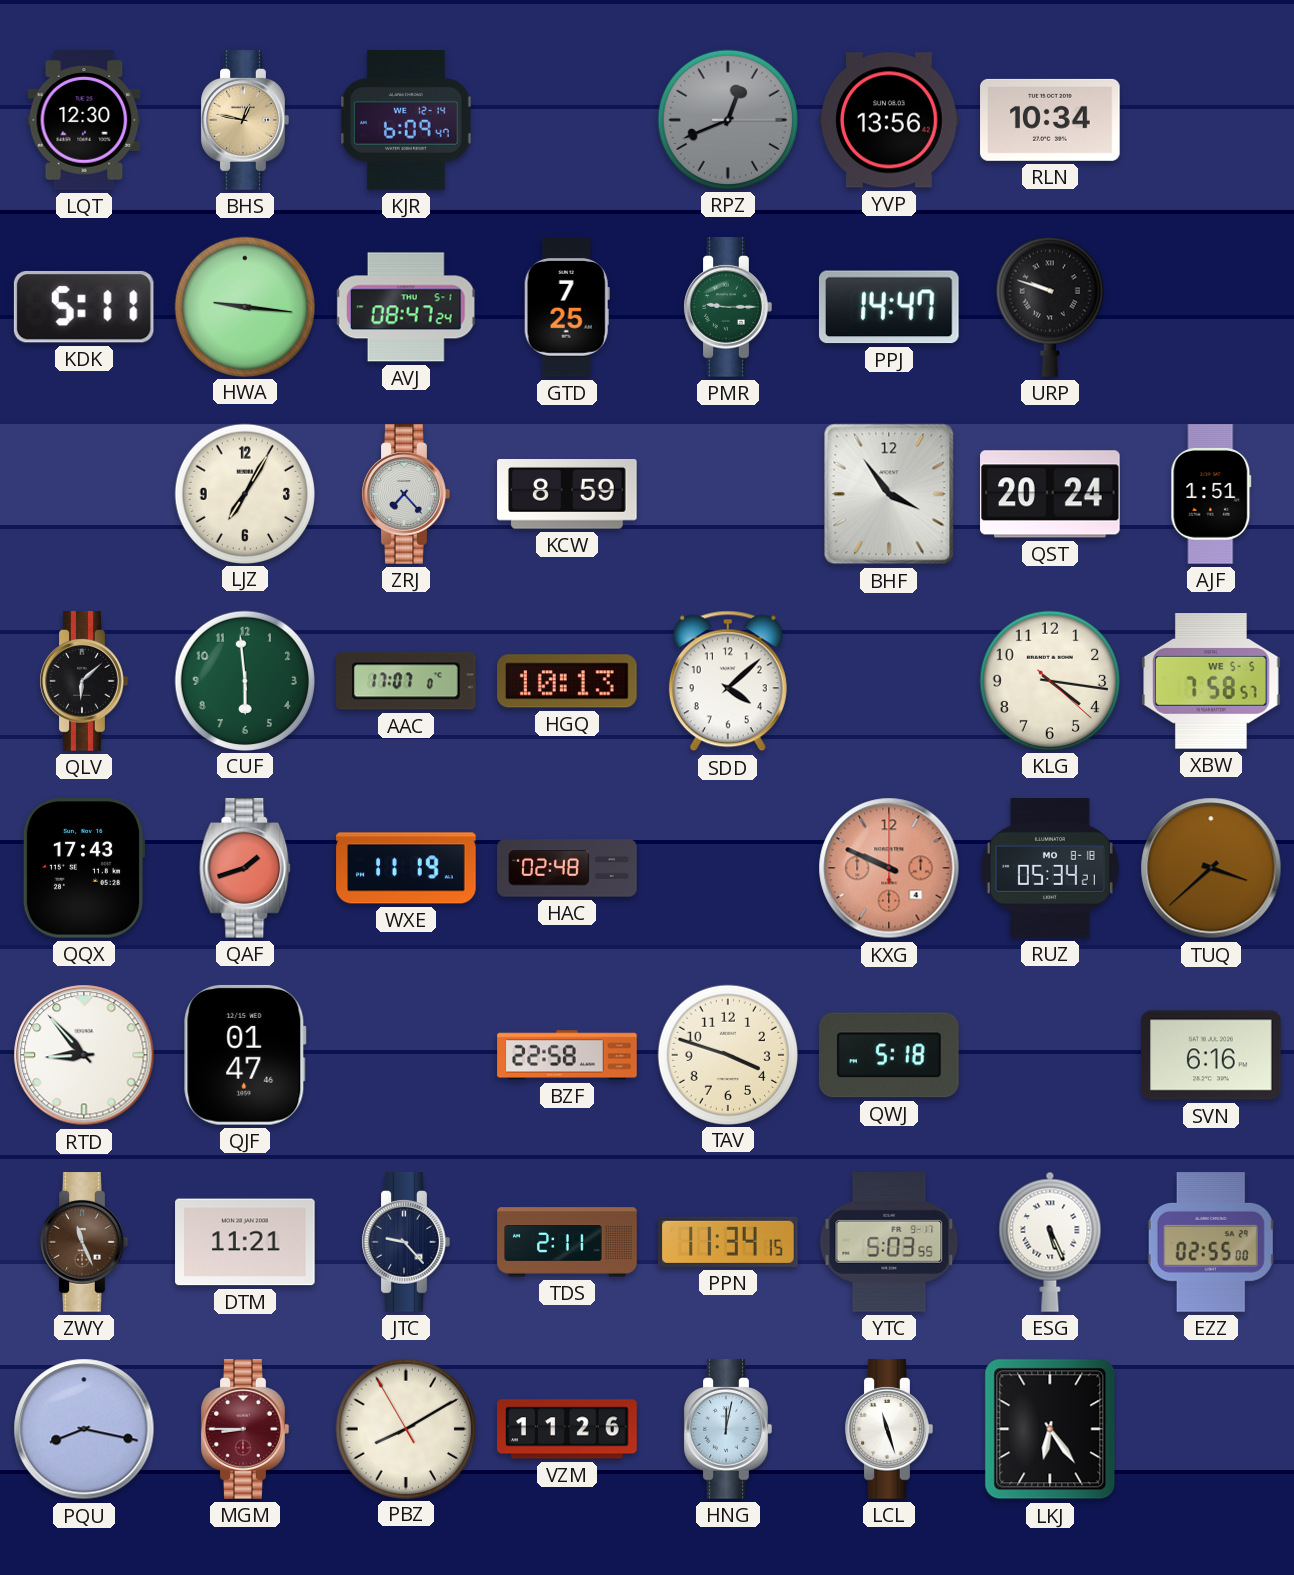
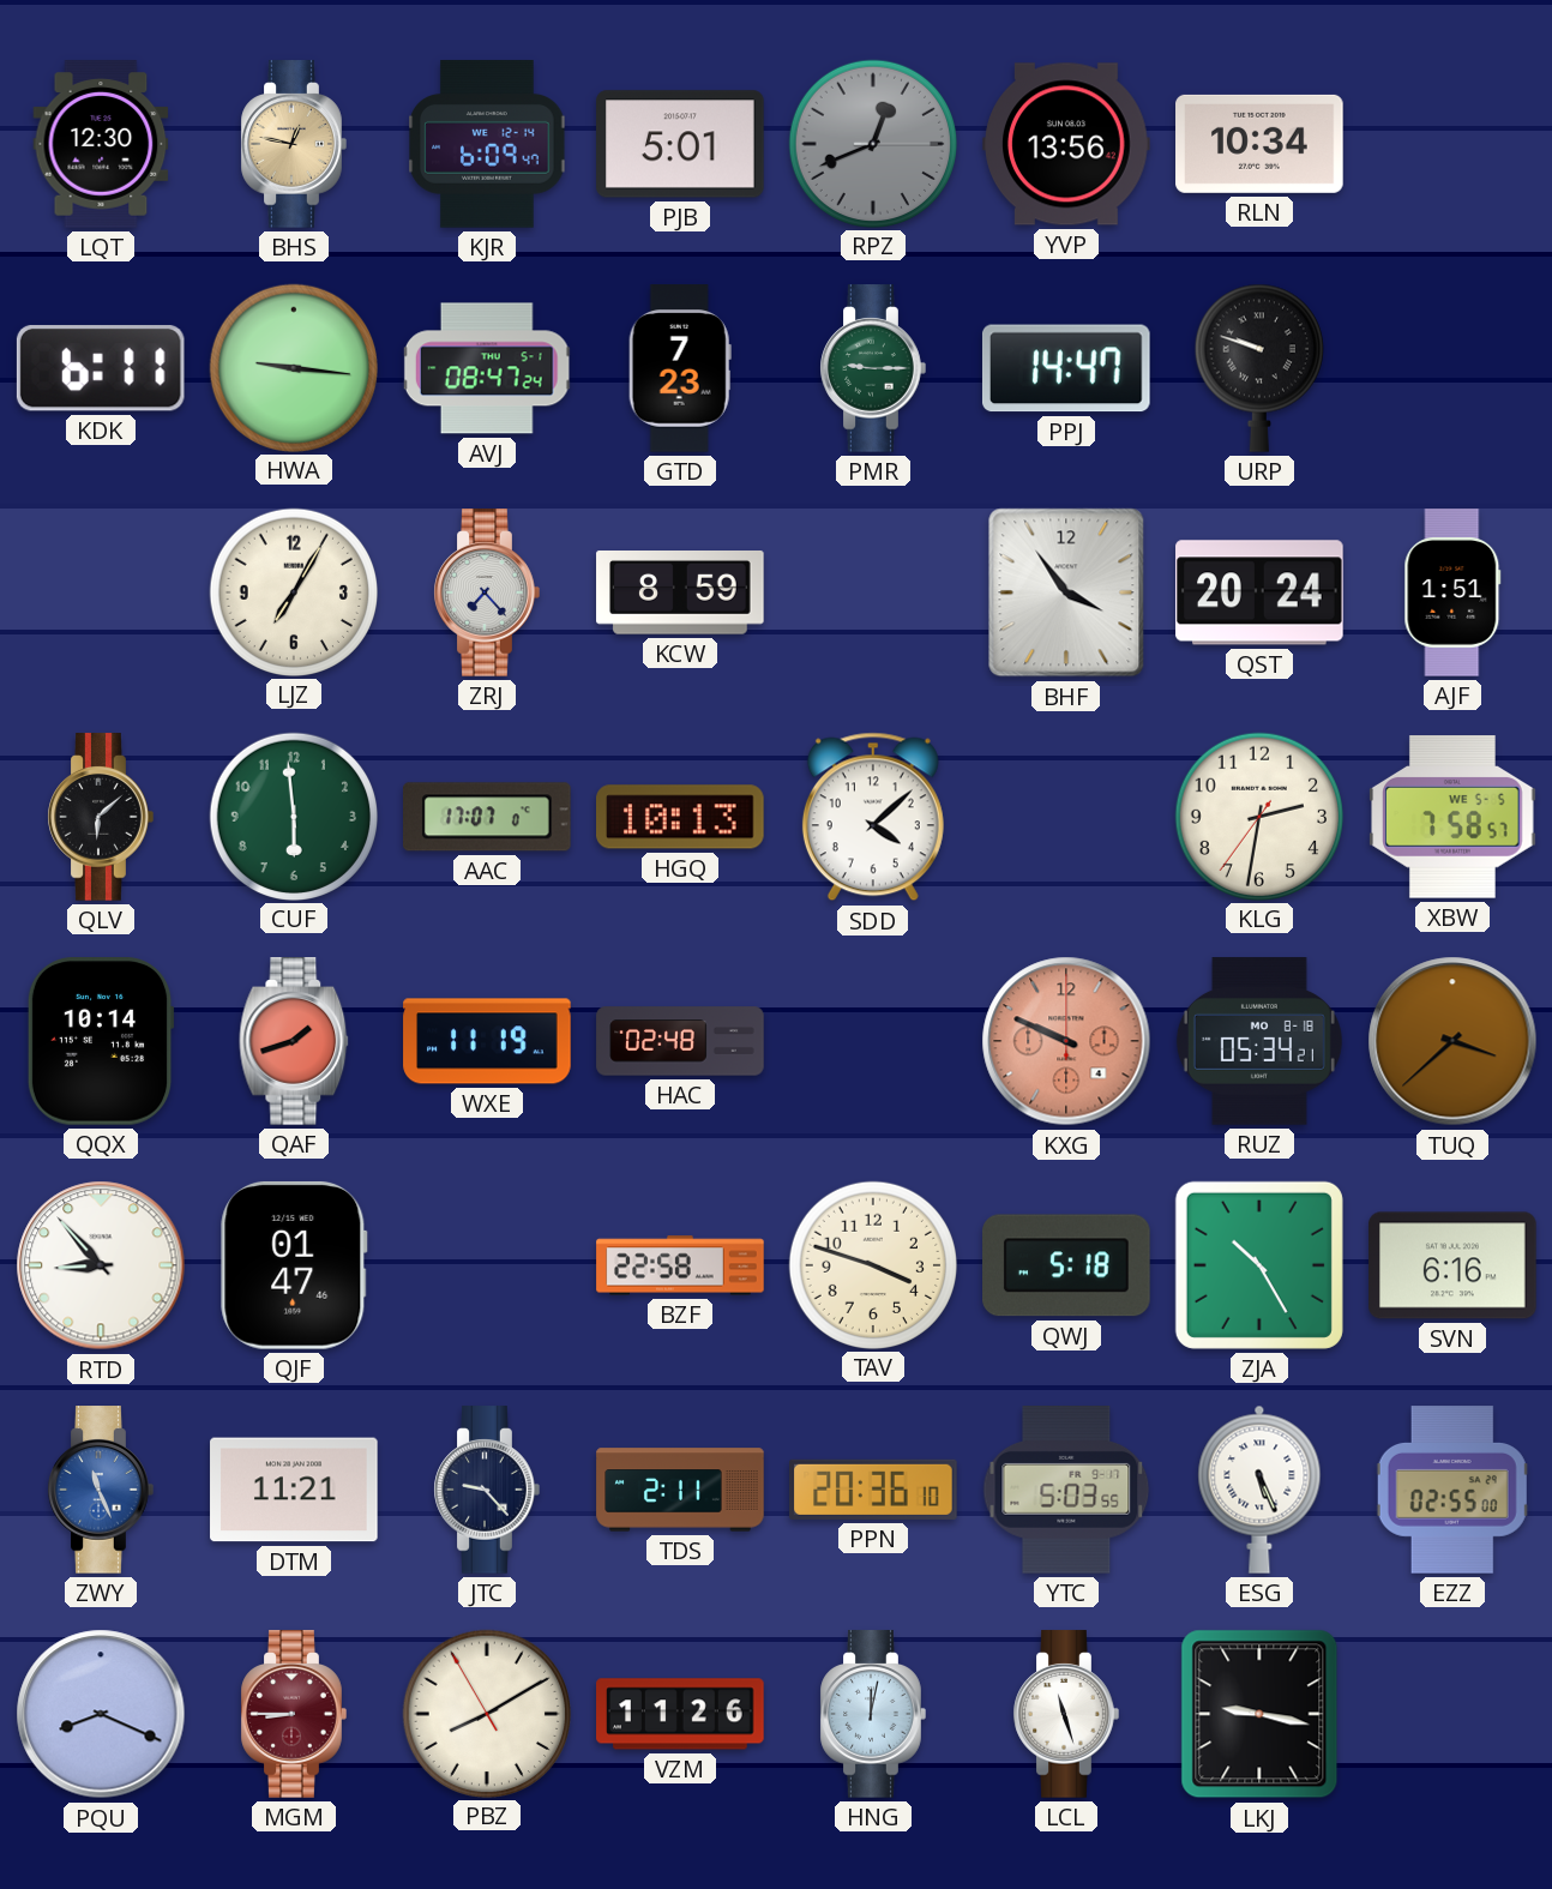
PJB: none -> 5:01
KDK: 5:11 -> 6:11
GTD: 7:25 -> 7:23
KLG: 4:16 -> 2:31
QQX: 17:43 -> 10:14
ZJA: none -> 10:25
ZWY dial: brown -> blue
PPN: 11:34 -> 20:36
PQU: 8:17 -> 8:19
LKJ: 6:24 -> 9:17
